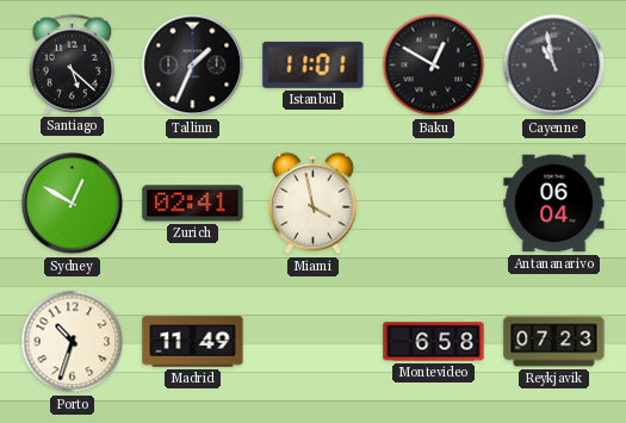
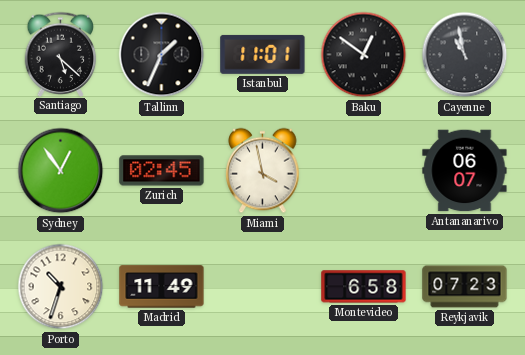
Baku: 12:50 -> 12:51
Sydney: 12:50 -> 12:54
Zurich: 02:41 -> 02:45
Antananarivo: 06:04 -> 06:07
